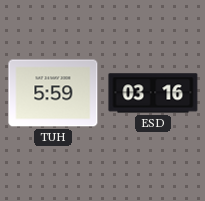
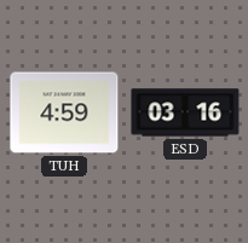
TUH: 5:59 -> 4:59
